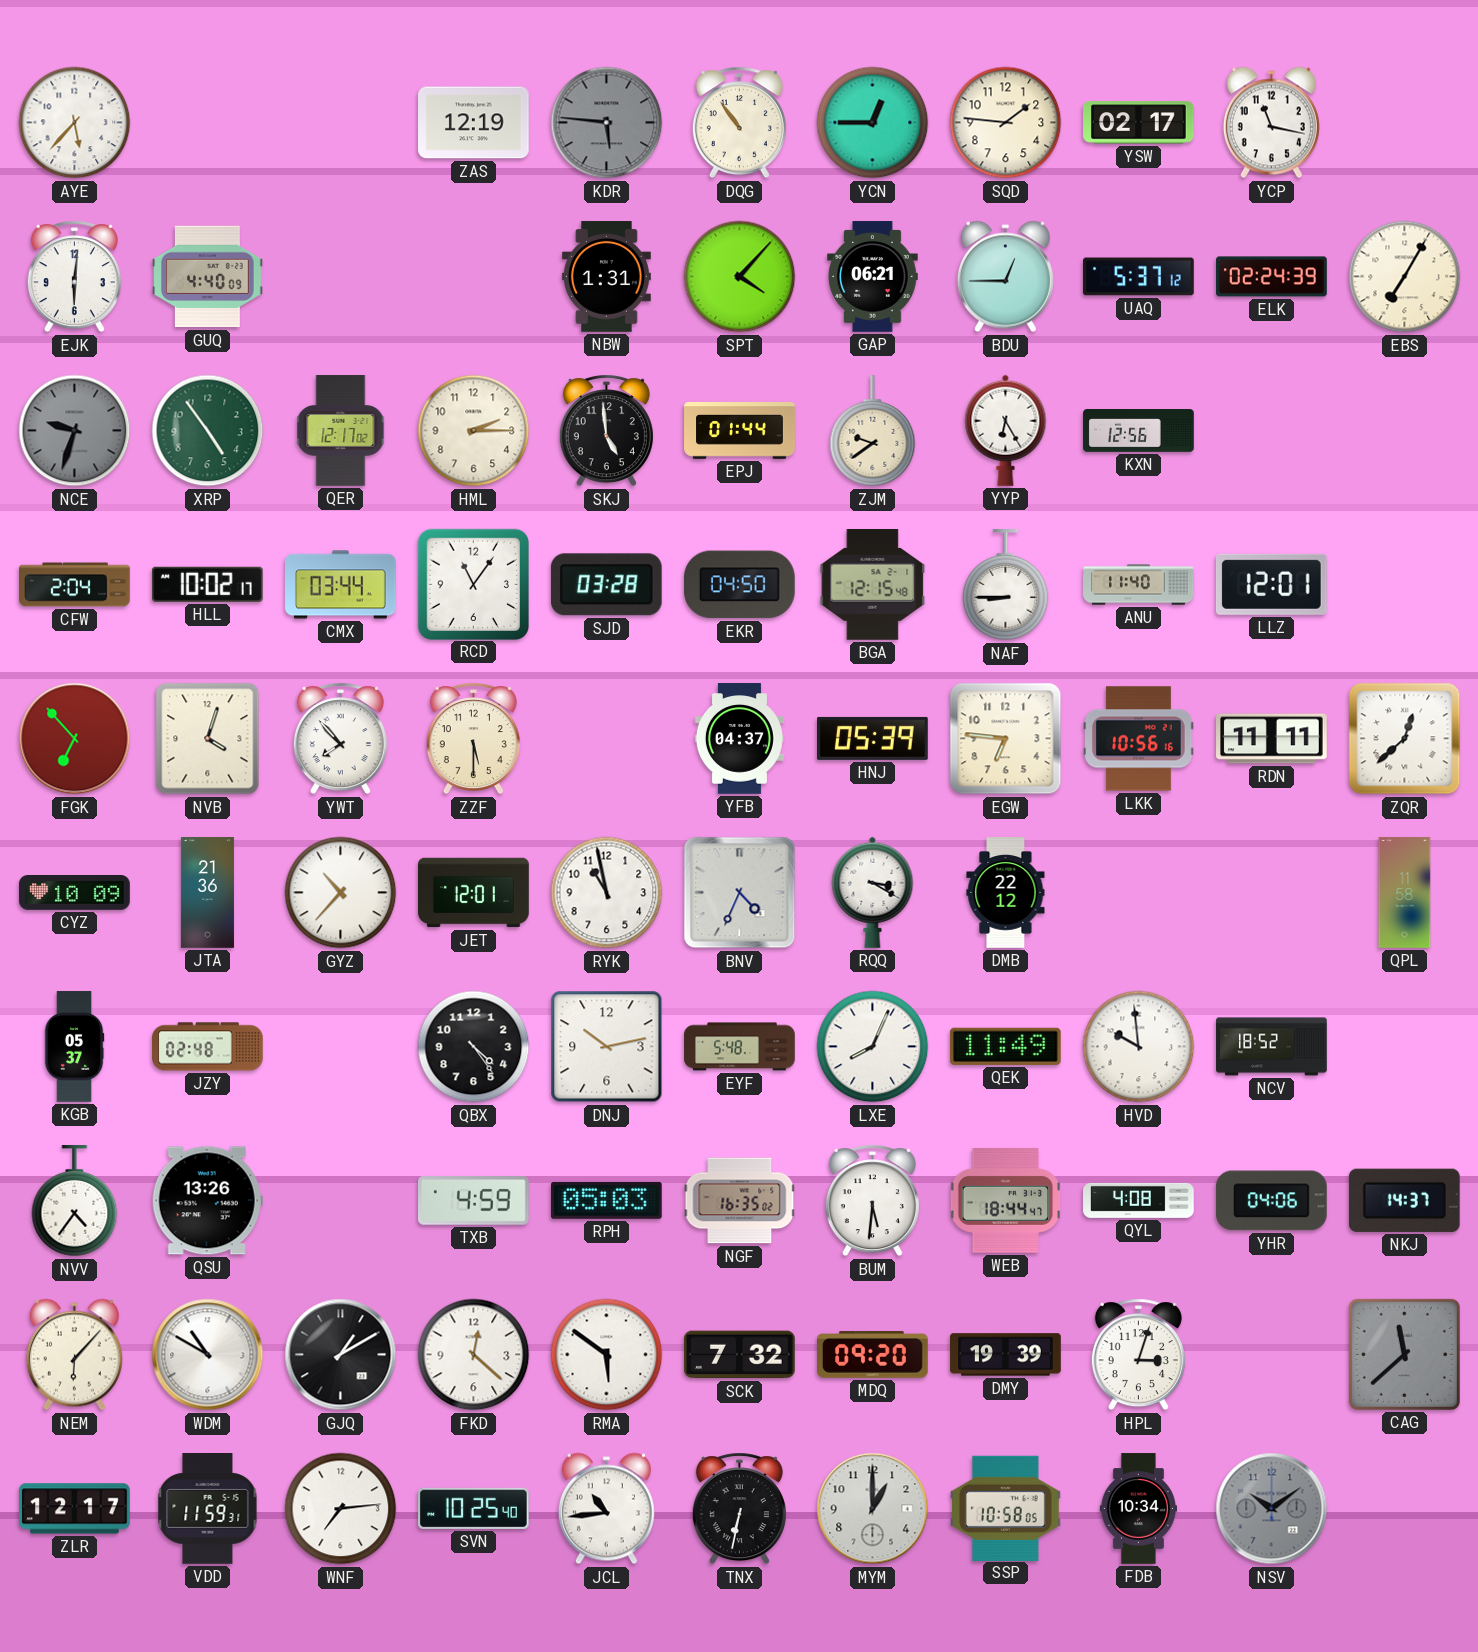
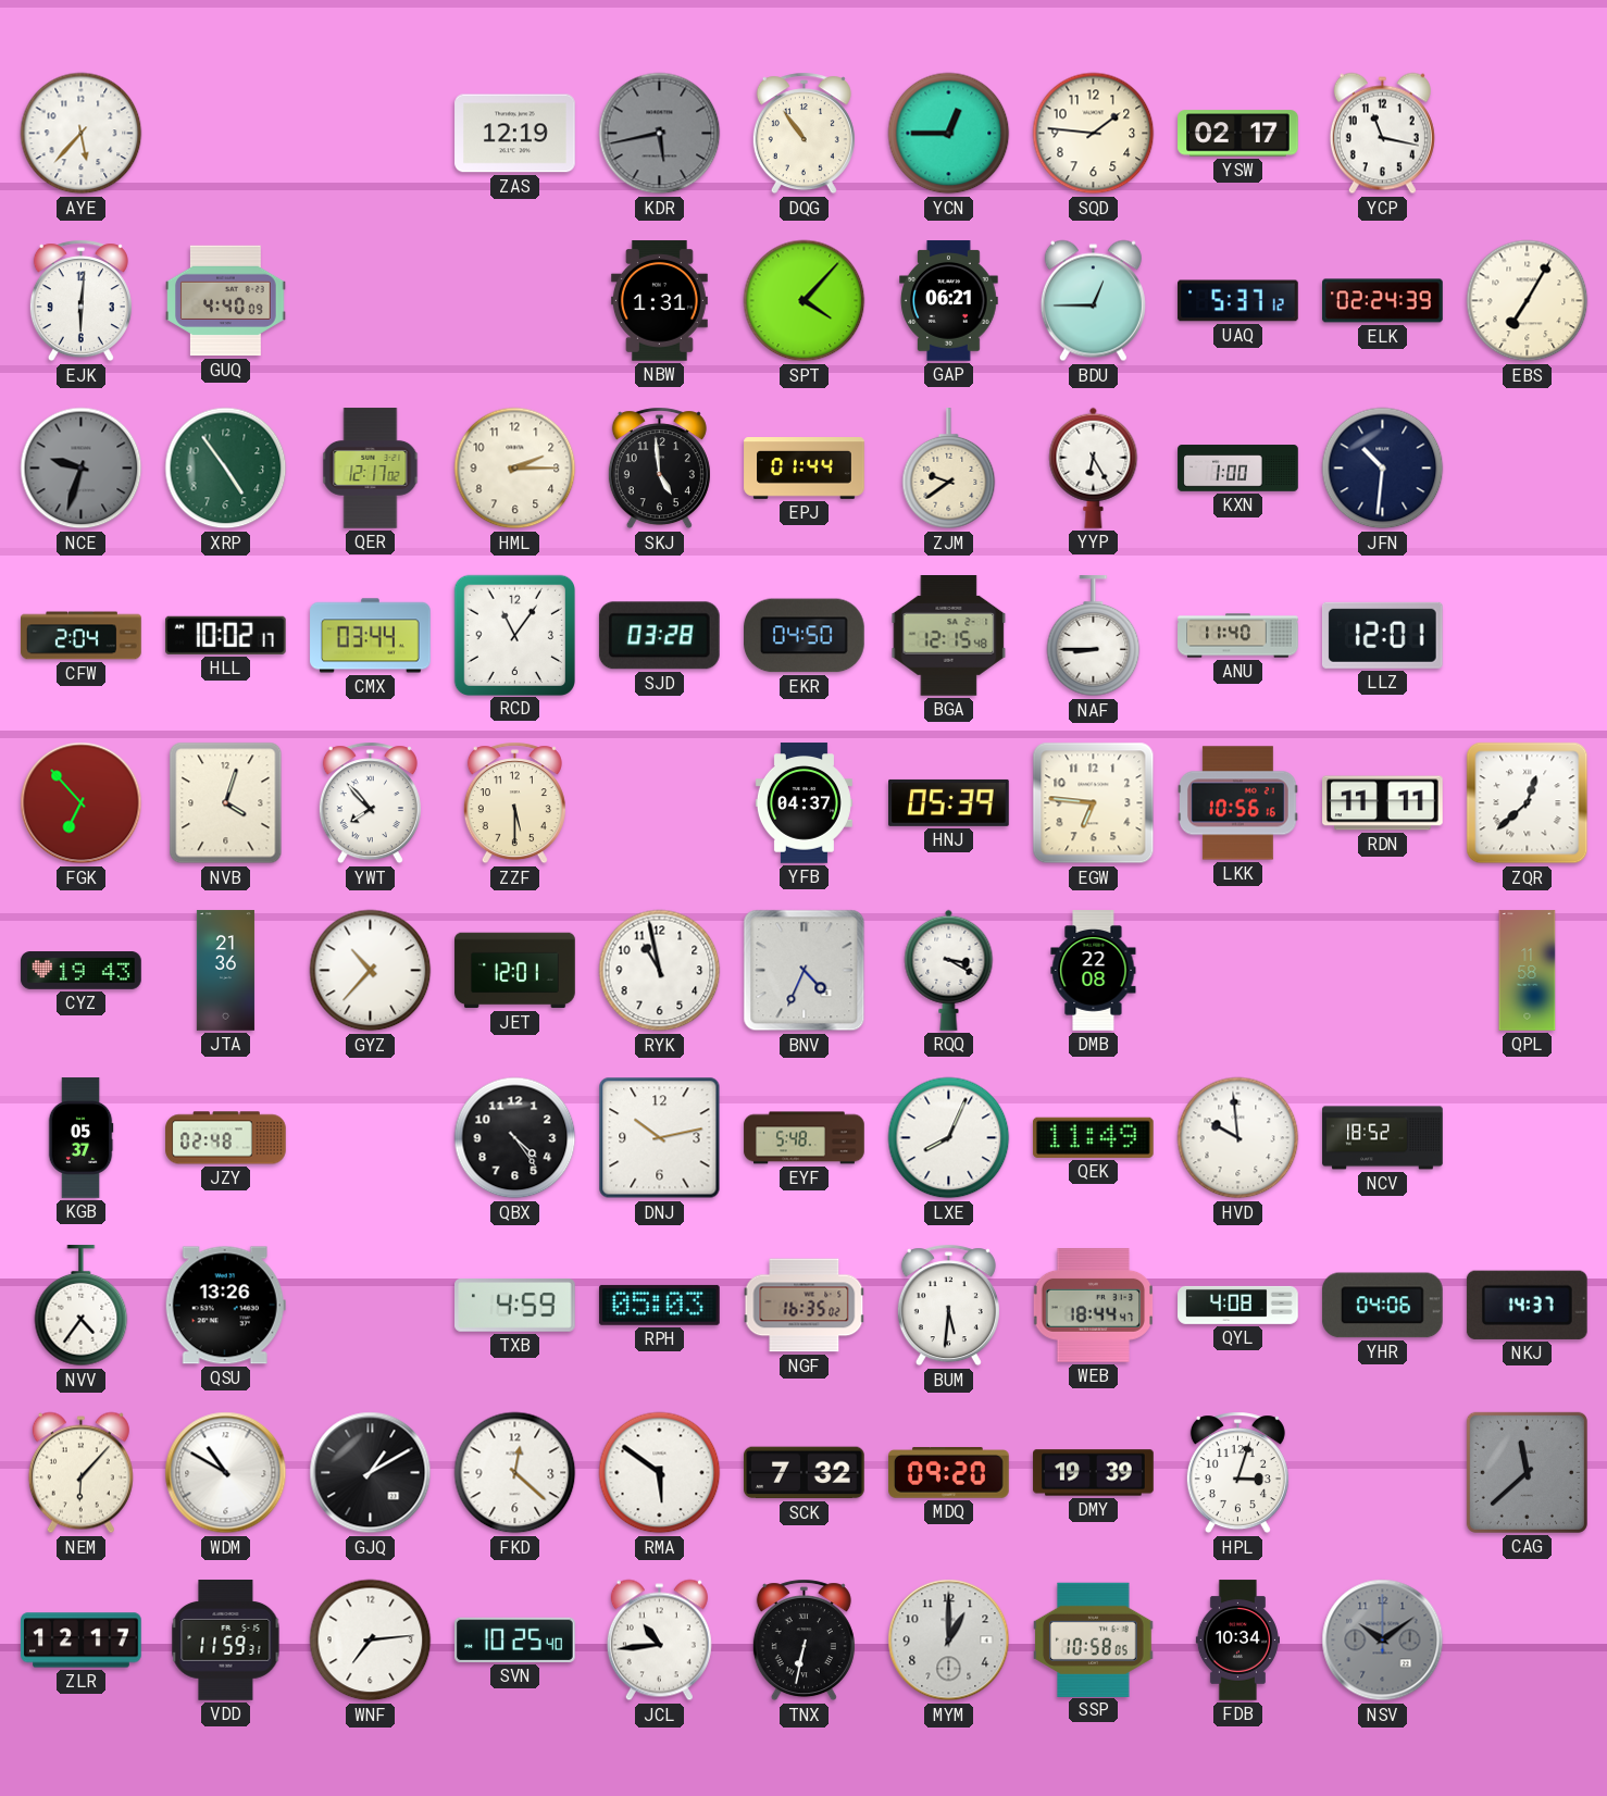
KDR: 5:46 -> 5:43
KXN: 12:56 -> 1:00
JFN: none -> 10:31
CYZ: 10:09 -> 19:43
DMB: 22:12 -> 22:08
